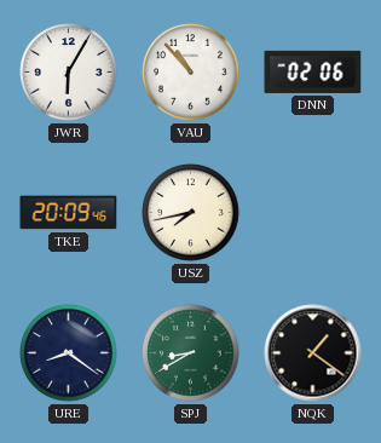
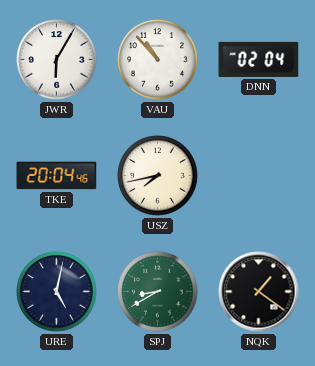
DNN: 02:06 -> 02:04
TKE: 20:09 -> 20:04
URE: 8:21 -> 5:02
